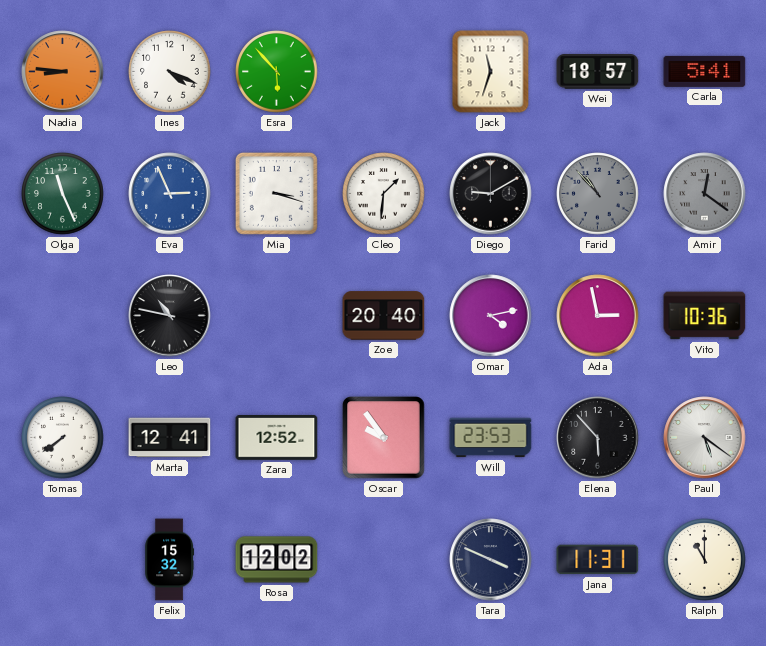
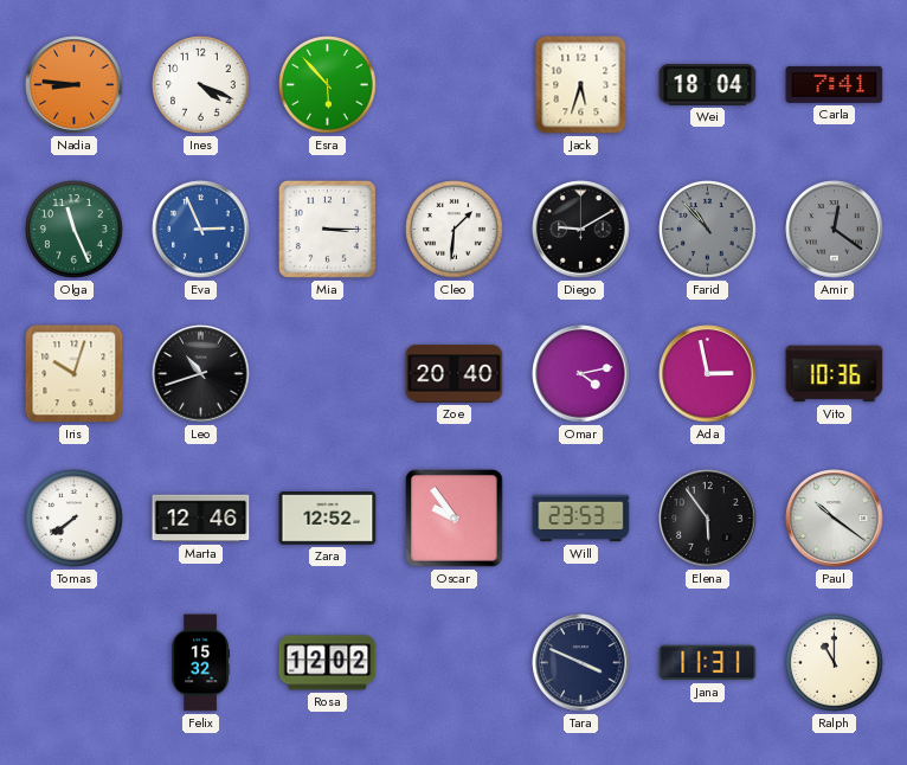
Jack: 11:33 -> 5:33
Wei: 18:57 -> 18:04
Carla: 5:41 -> 7:41
Mia: 3:18 -> 3:15
Iris: none -> 10:03
Leo: 10:47 -> 10:42
Marta: 12:41 -> 12:46
Elena: 5:53 -> 5:54
Paul: 5:21 -> 10:21
